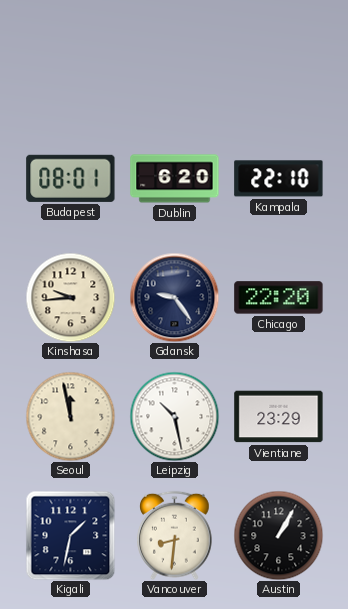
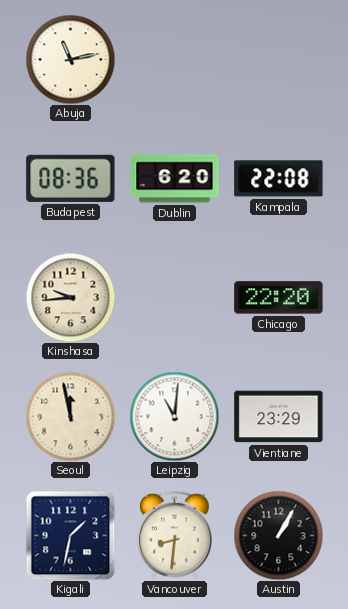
Abuja: none -> 11:13
Budapest: 08:01 -> 08:36
Kampala: 22:10 -> 22:08
Gdansk: 9:24 -> none
Leipzig: 10:28 -> 11:01
